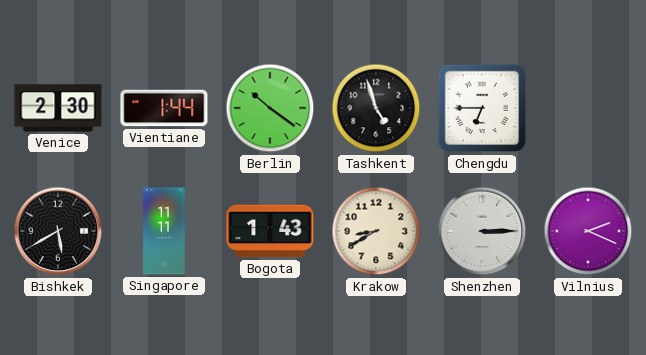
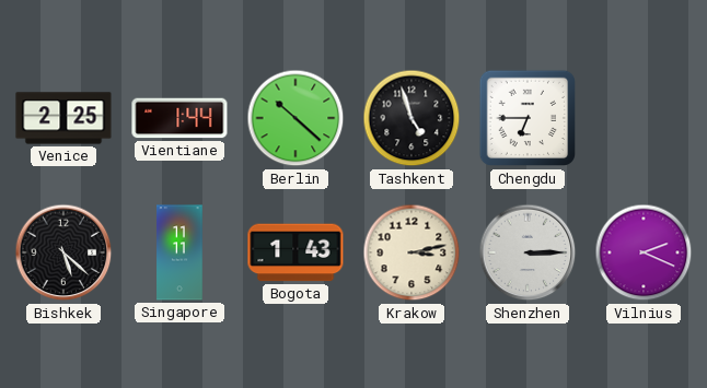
Venice: 2:30 -> 2:25
Berlin: 10:21 -> 10:22
Bishkek: 5:40 -> 5:22
Krakow: 8:40 -> 3:13
